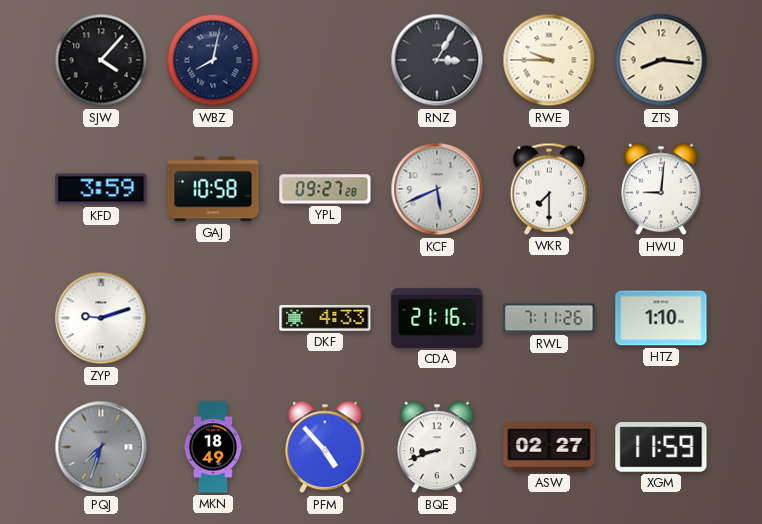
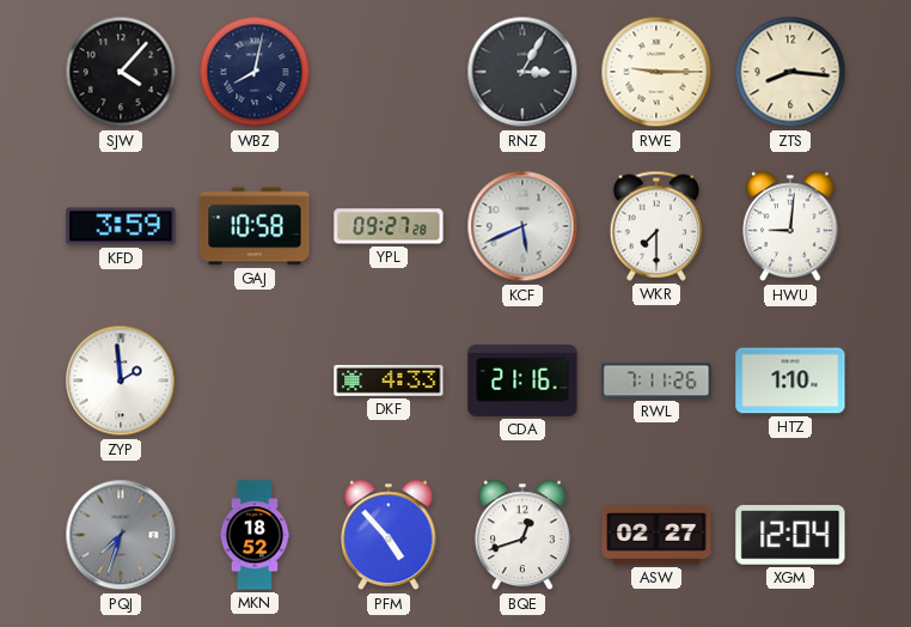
RWE: 9:45 -> 9:15
ZYP: 9:12 -> 1:59
MKN: 18:49 -> 18:52
BQE: 8:42 -> 12:42
XGM: 11:59 -> 12:04
